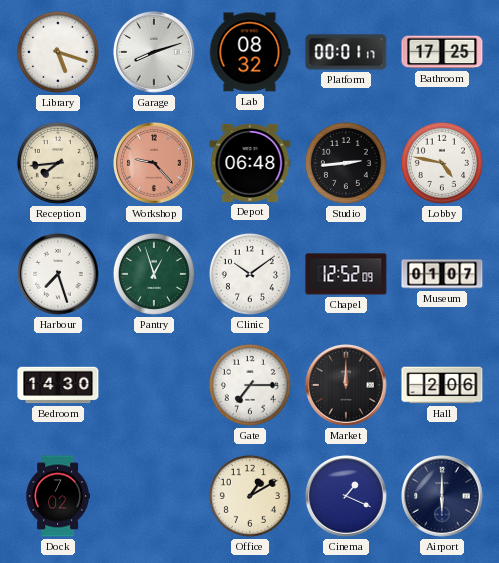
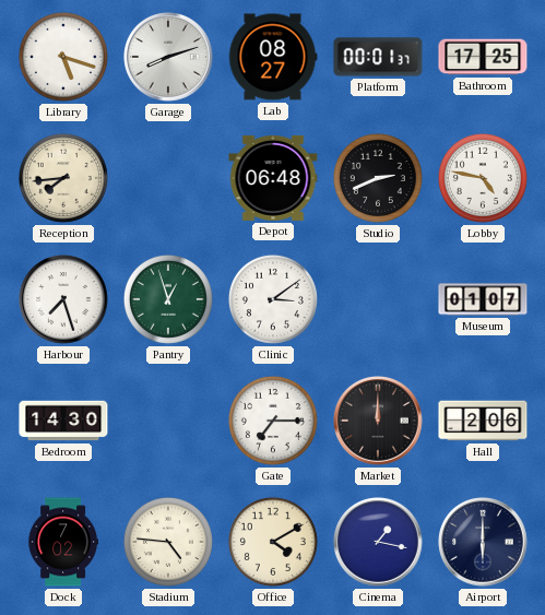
Lab: 08:32 -> 08:27
Platform: 00:01:17 -> 00:01:37
Workshop: 9:23 -> none
Studio: 2:44 -> 2:41
Clinic: 10:09 -> 3:09
Chapel: 12:52 -> none
Stadium: none -> 4:46
Office: 1:10 -> 4:10
Cinema: 1:19 -> 1:17
